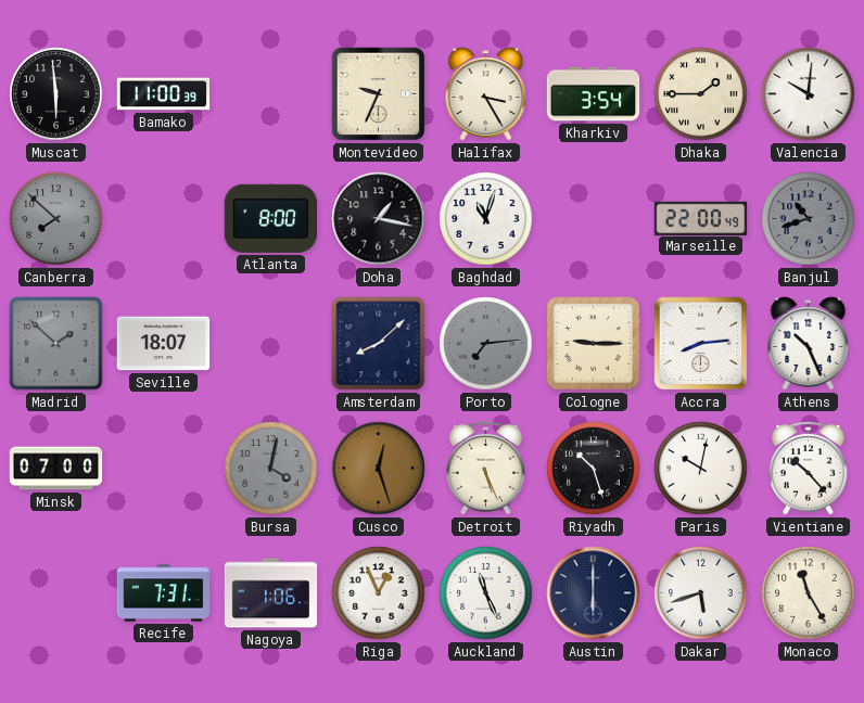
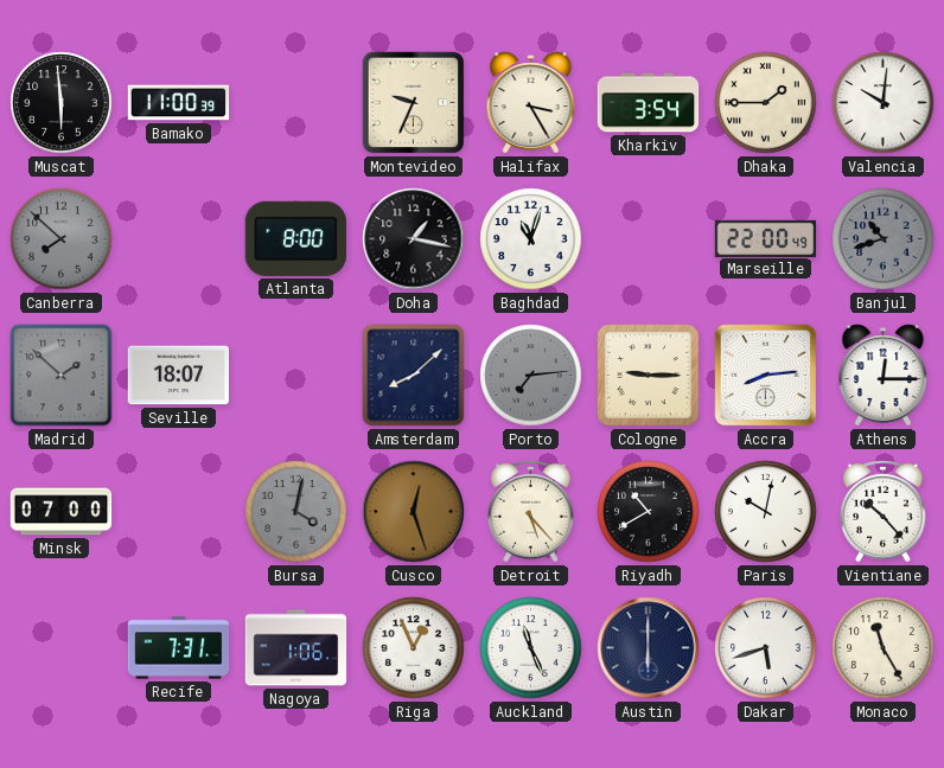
Athens: 10:26 -> 12:15
Detroit: 5:26 -> 5:23
Riyadh: 10:27 -> 10:40
